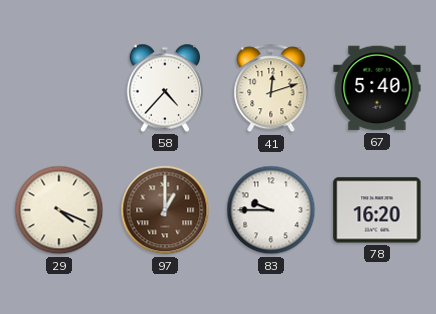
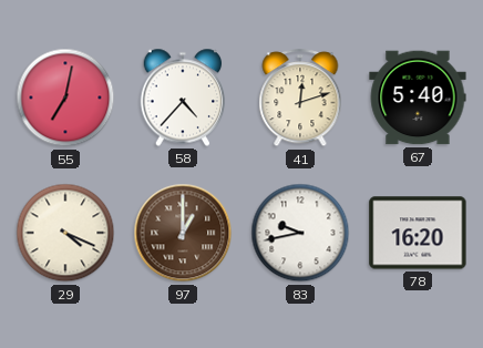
55: none -> 7:02
83: 9:45 -> 9:43
